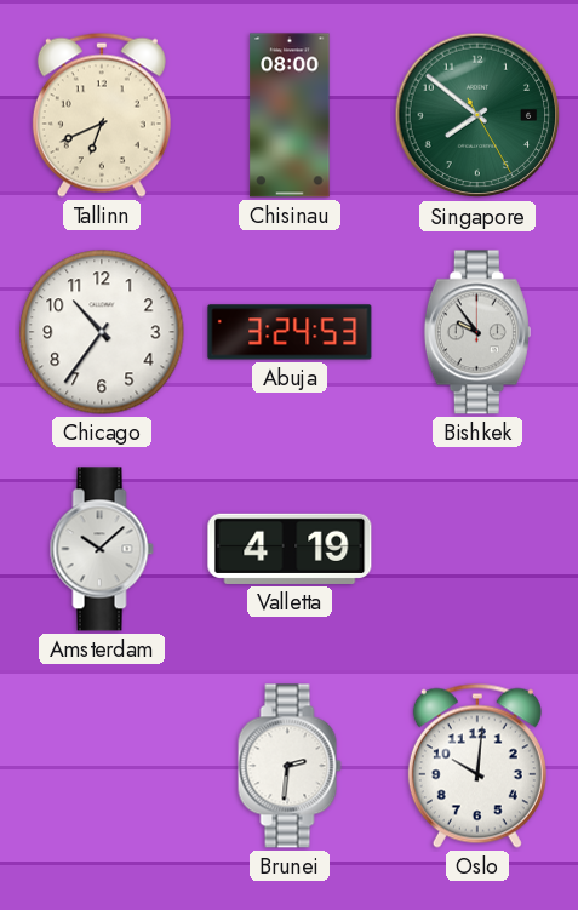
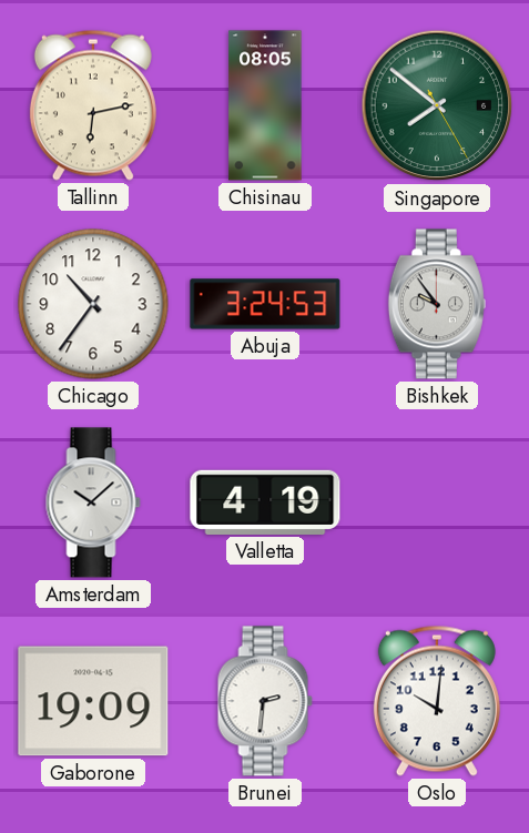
Tallinn: 6:41 -> 6:13
Chisinau: 08:00 -> 08:05
Gaborone: none -> 19:09
